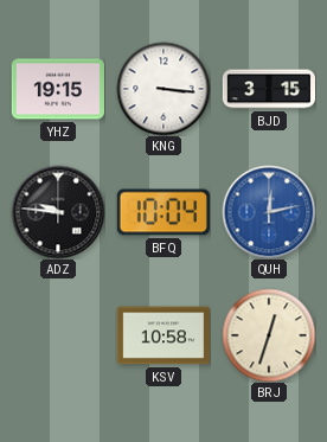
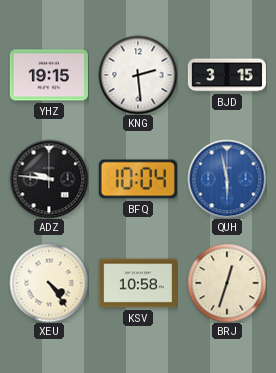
KNG: 3:16 -> 2:29
QUH: 12:13 -> 5:58
XEU: none -> 4:24
